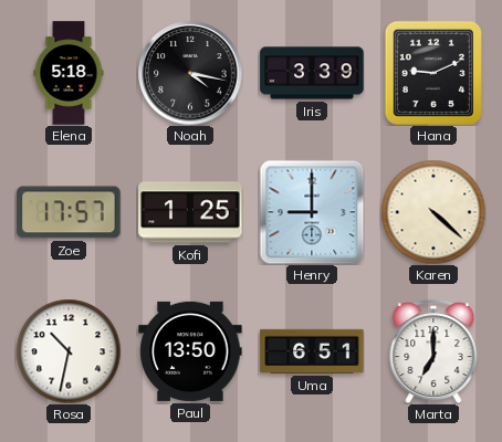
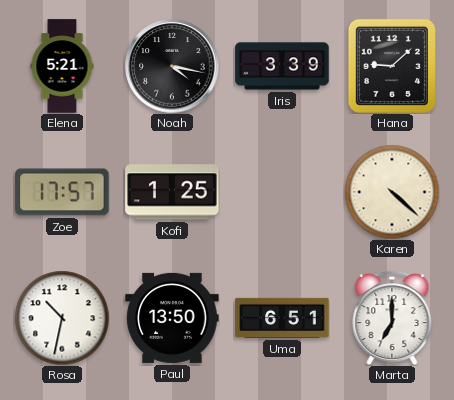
Elena: 5:18 -> 5:21
Hana: 9:11 -> 9:08
Henry: 9:00 -> none
